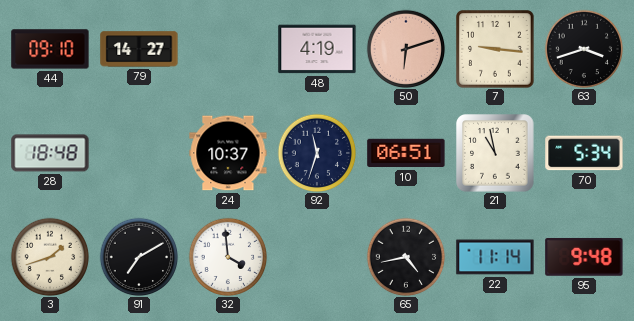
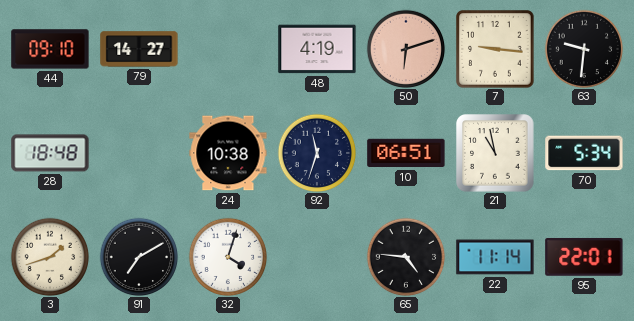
63: 3:42 -> 9:31
24: 10:37 -> 10:38
32: 3:59 -> 4:03
65: 4:43 -> 4:46
95: 9:48 -> 22:01
